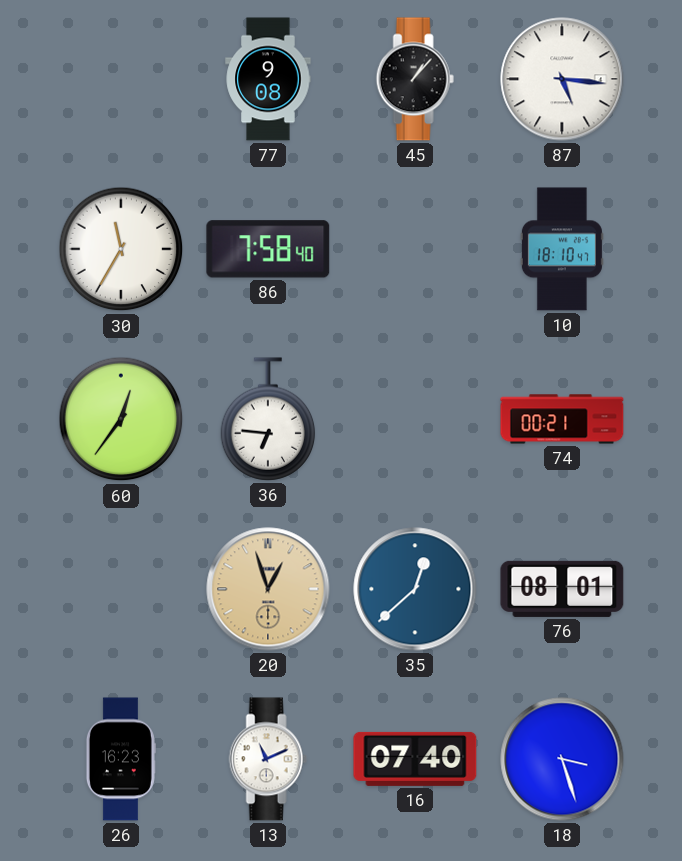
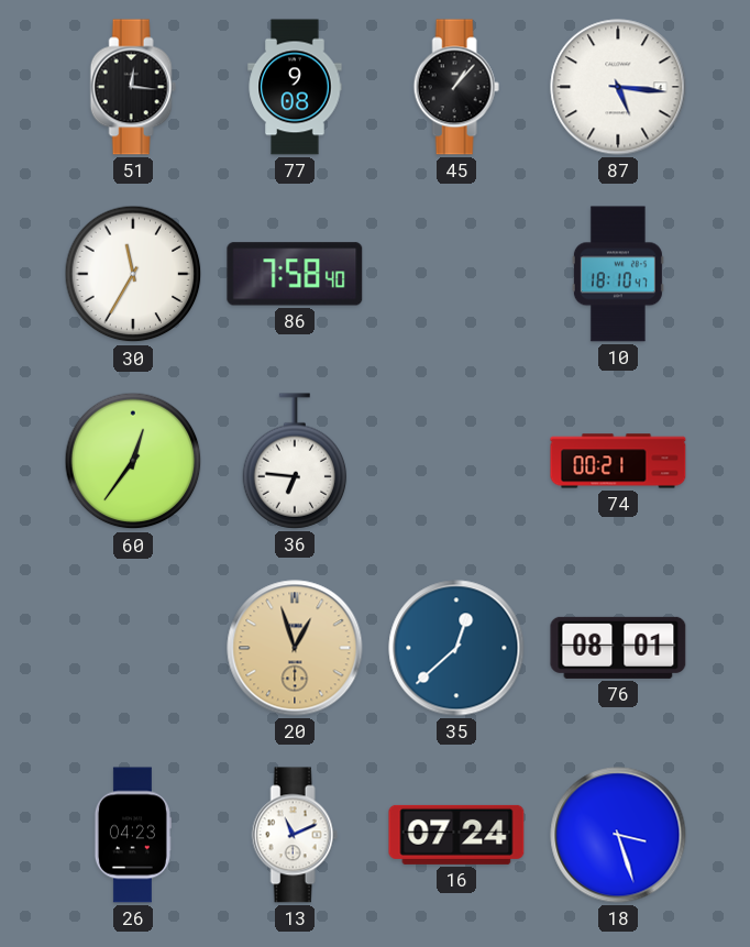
51: none -> 12:16
26: 16:23 -> 04:23
16: 07:40 -> 07:24
